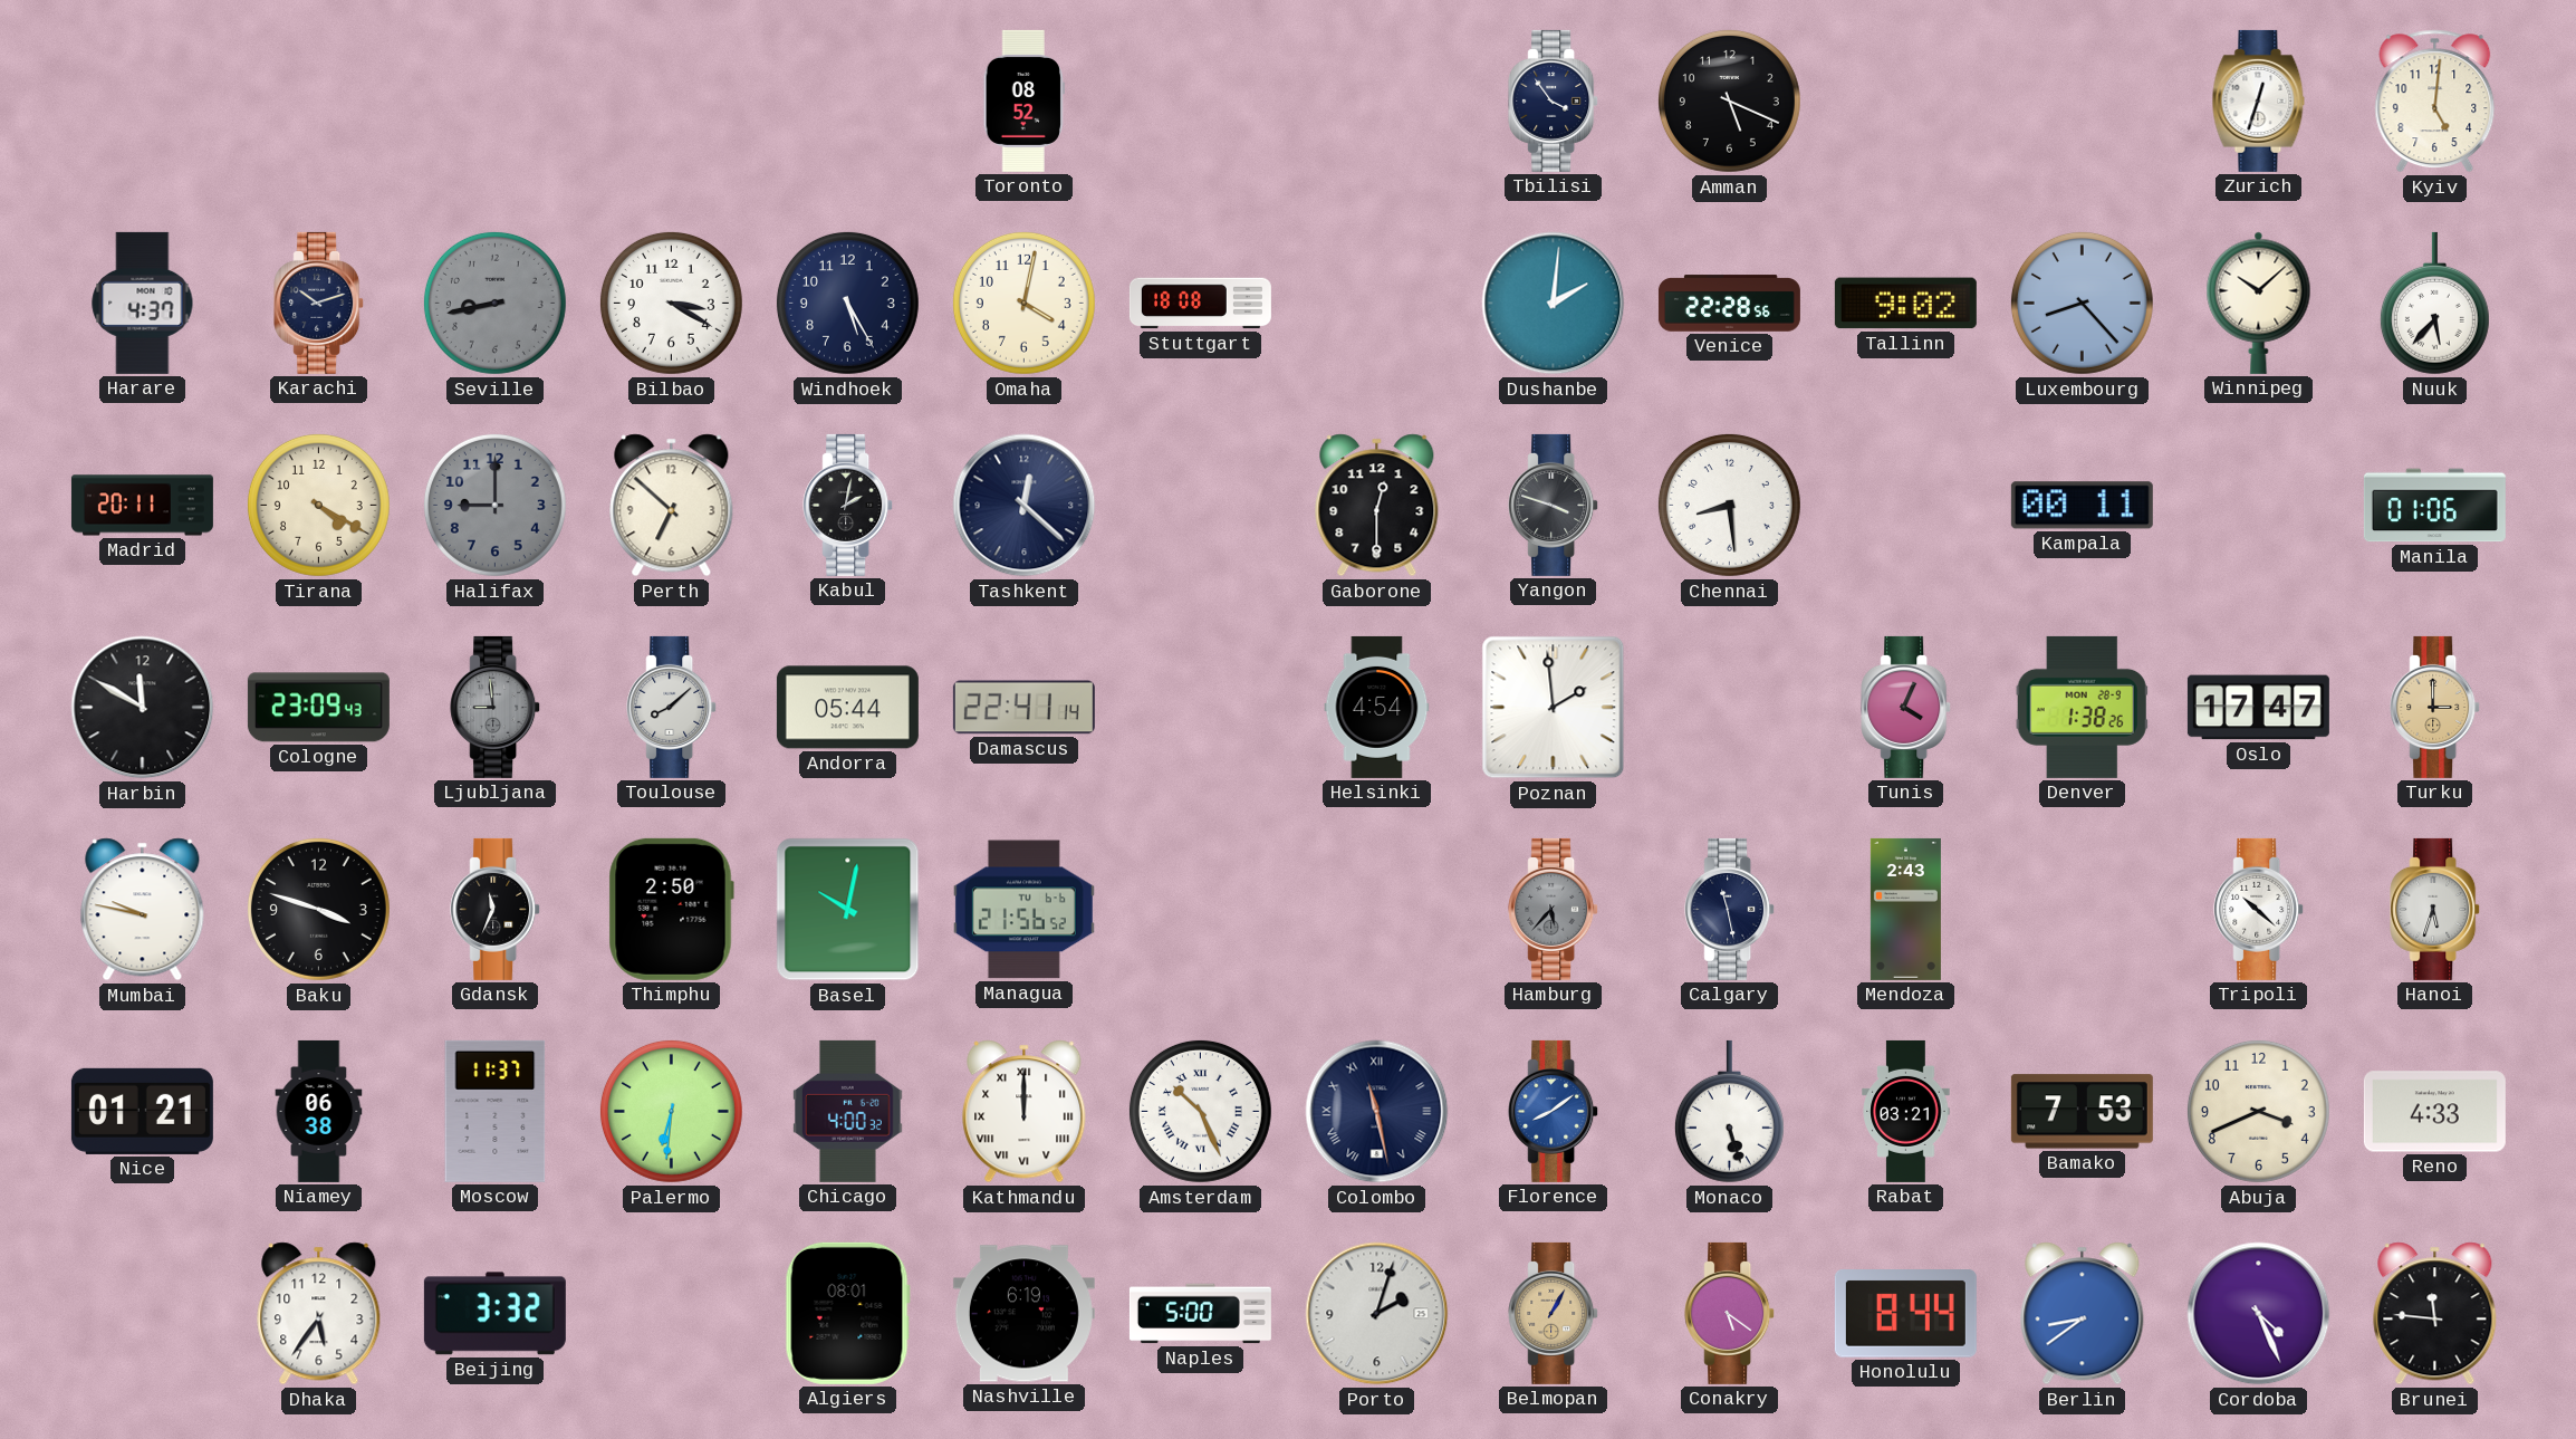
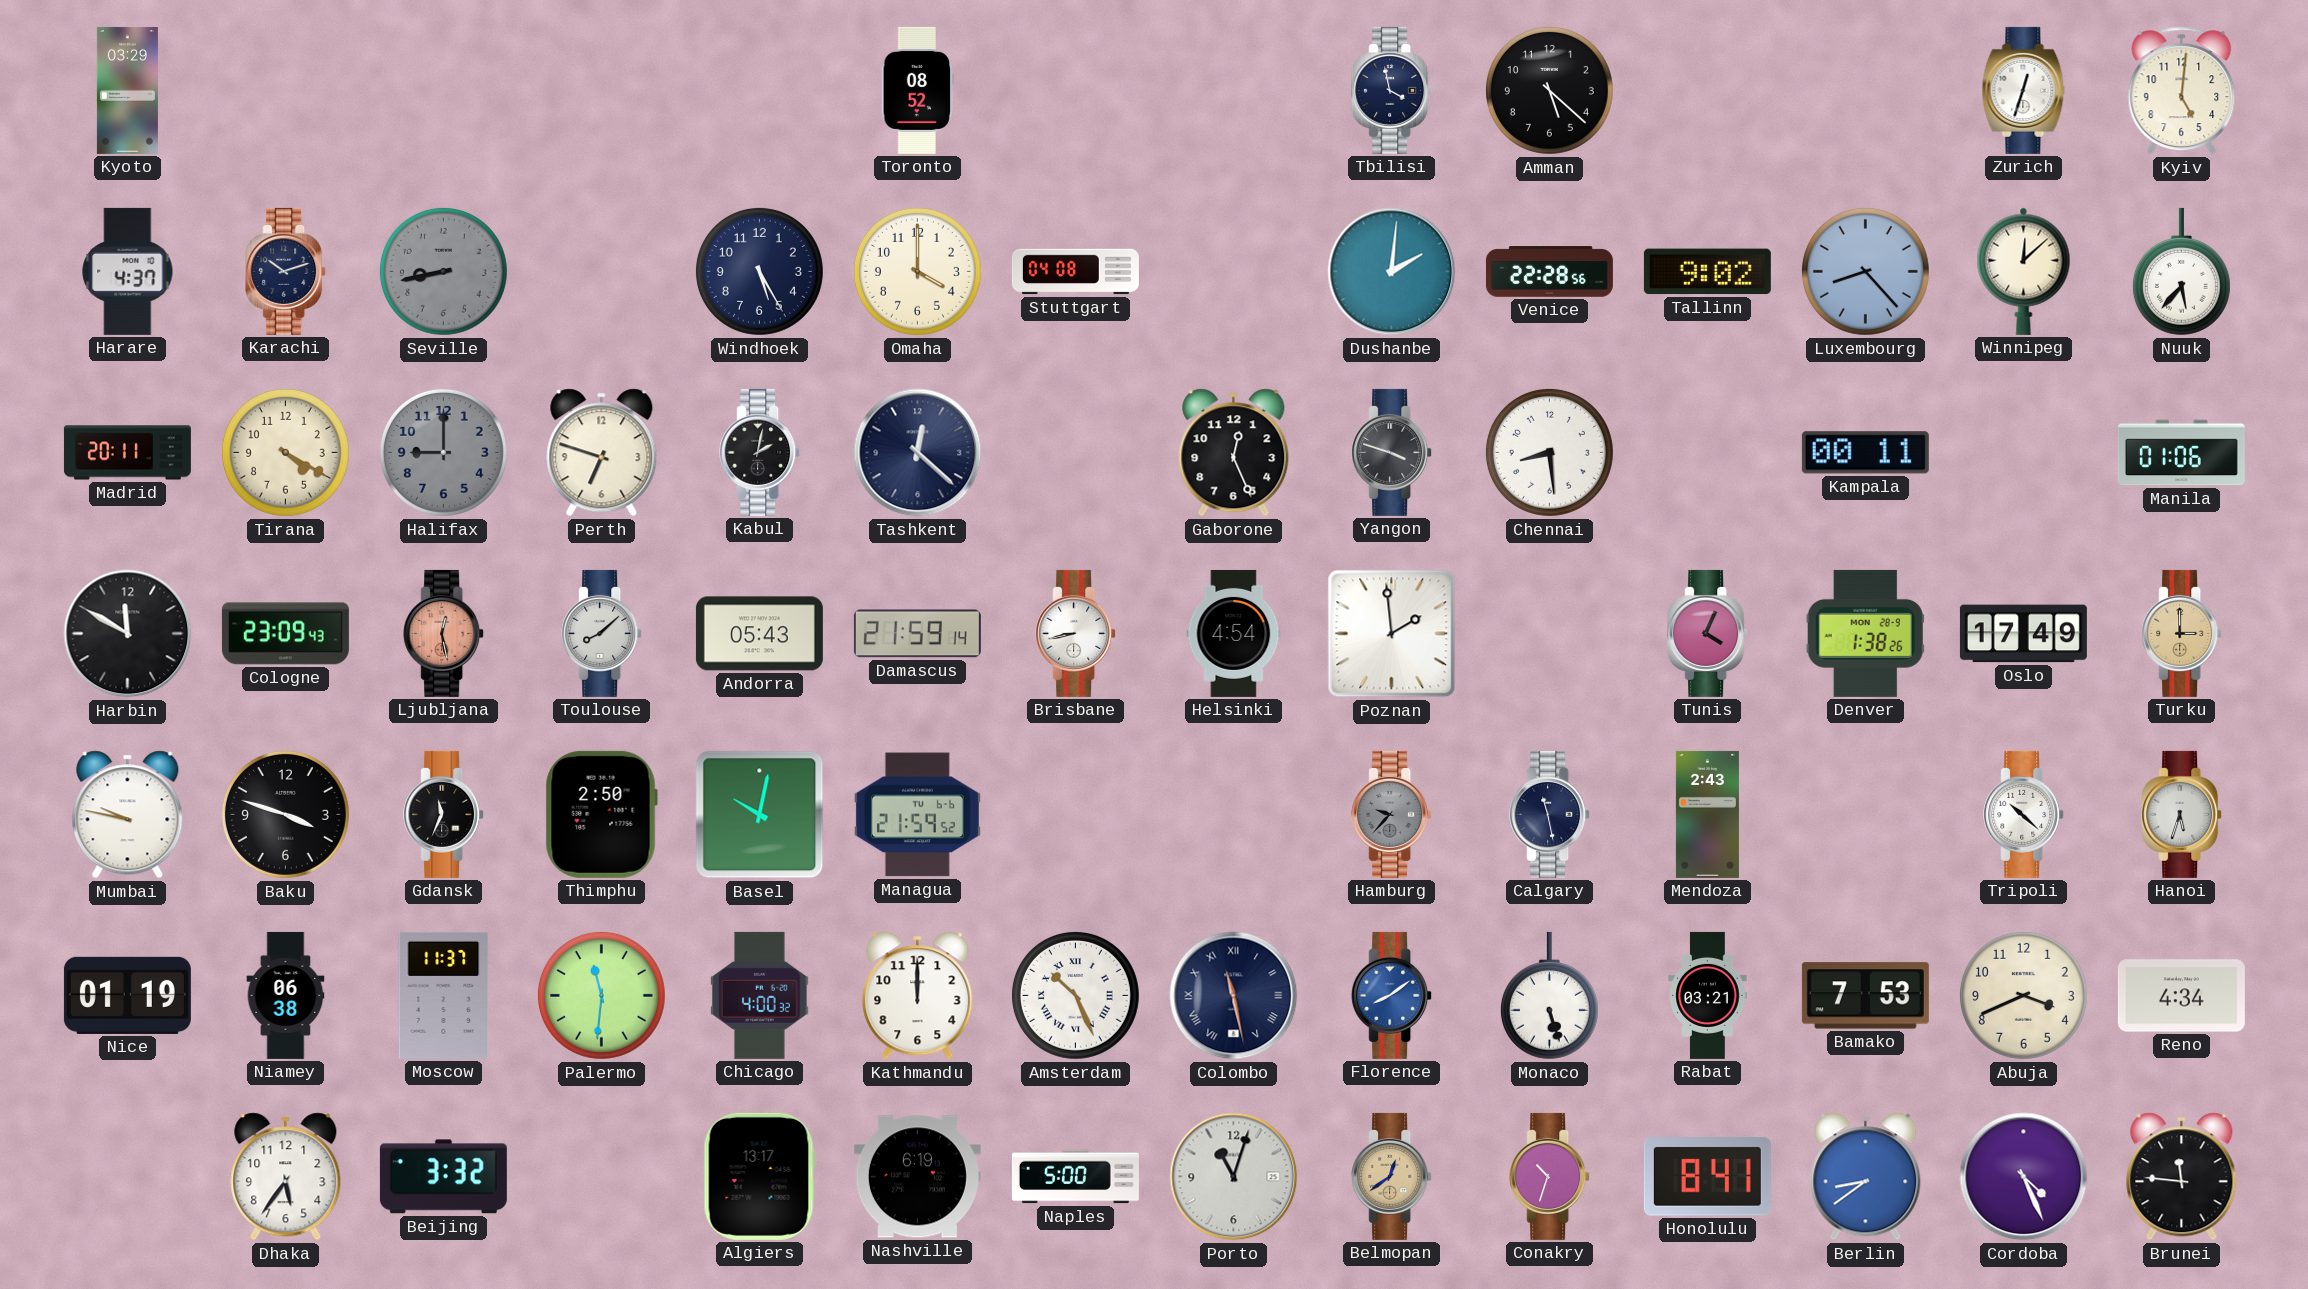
Kyoto: none -> 03:29
Tbilisi: 3:54 -> 3:58
Amman: 5:19 -> 5:22
Bilbao: 3:20 -> none
Omaha: 4:02 -> 4:00
Stuttgart: 18:08 -> 04:08
Winnipeg: 10:08 -> 12:08
Perth: 6:52 -> 6:48
Gaborone: 12:30 -> 12:26
Ljubljana: 8:59 -> 12:28
Ljubljana dial: grey -> salmon
Andorra: 05:44 -> 05:43
Damascus: 22:41 -> 21:59
Brisbane: none -> 8:43
Oslo: 17:47 -> 17:49
Managua: 21:56 -> 21:59
Hamburg: 5:37 -> 9:37
Nice: 01:21 -> 01:19
Palermo: 6:31 -> 11:31
Kathmandu numerals: Roman -> Arabic
Reno: 4:33 -> 4:34
Algiers: 08:01 -> 13:17
Porto: 2:03 -> 11:03
Belmopan: 1:05 -> 12:39
Conakry: 5:21 -> 10:33
Honolulu: 8:44 -> 8:41
